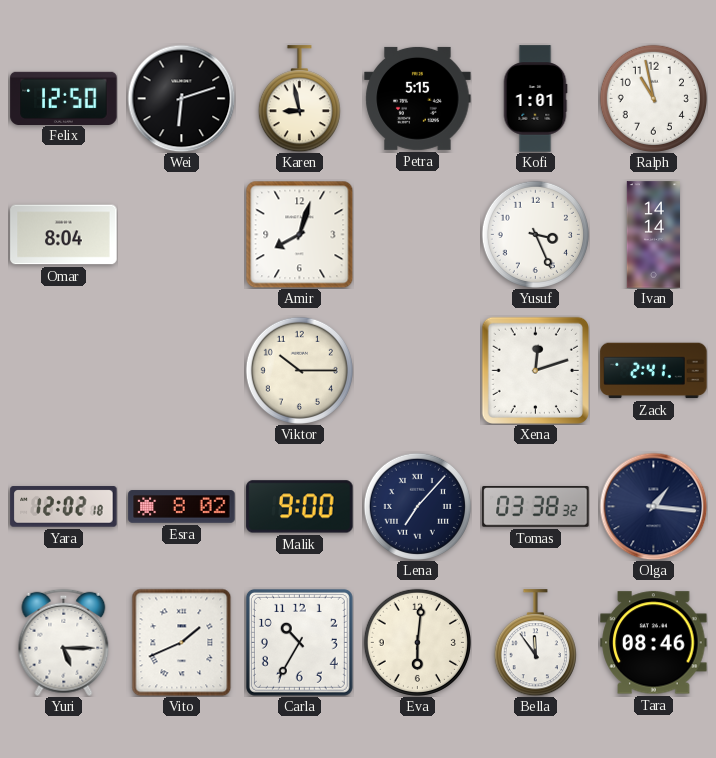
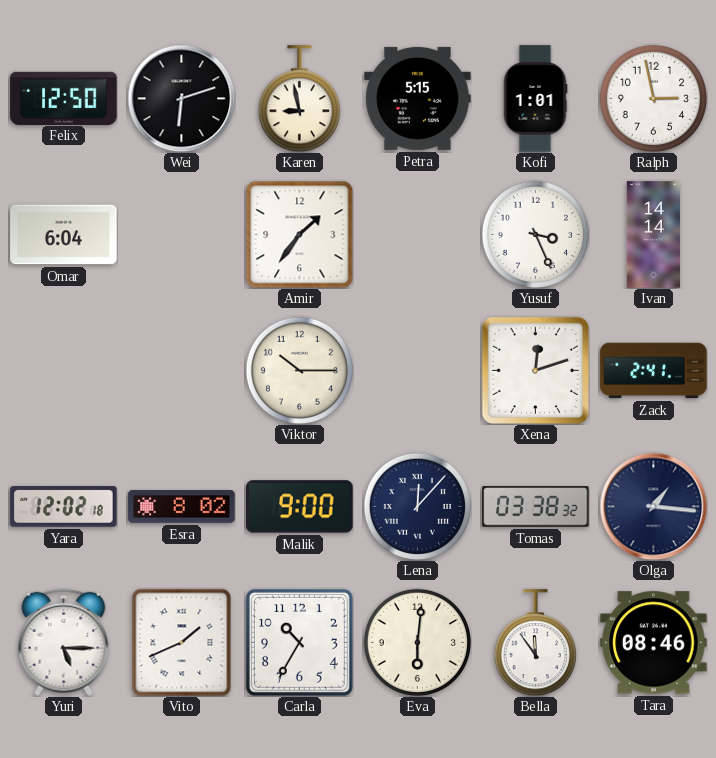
Ralph: 10:58 -> 2:58
Omar: 8:04 -> 6:04
Amir: 8:03 -> 1:36
Lena: 7:07 -> 12:07
